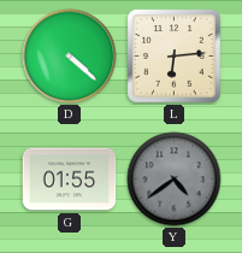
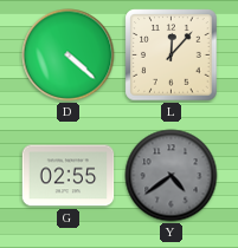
L: 6:14 -> 12:07
G: 01:55 -> 02:55
